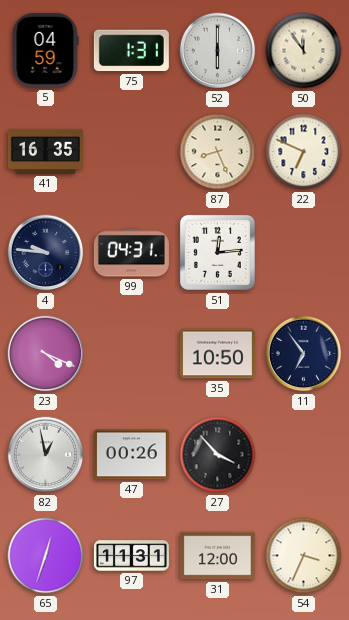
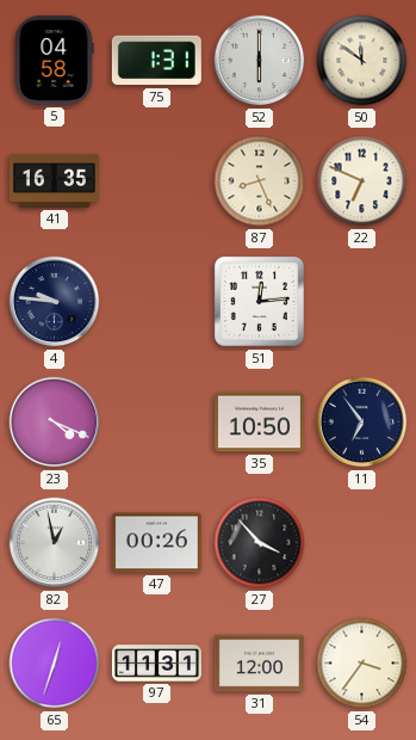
5: 04:59 -> 04:58
50: 11:54 -> 11:51
99: 04:31 -> none
54: 3:34 -> 3:36
